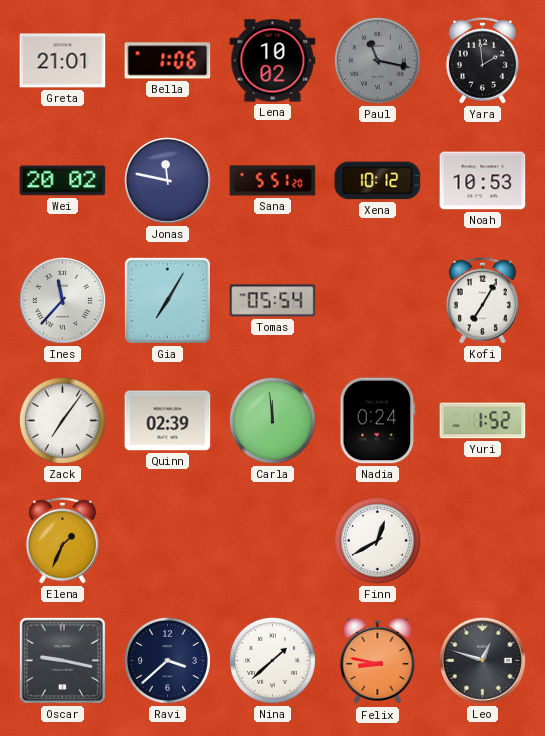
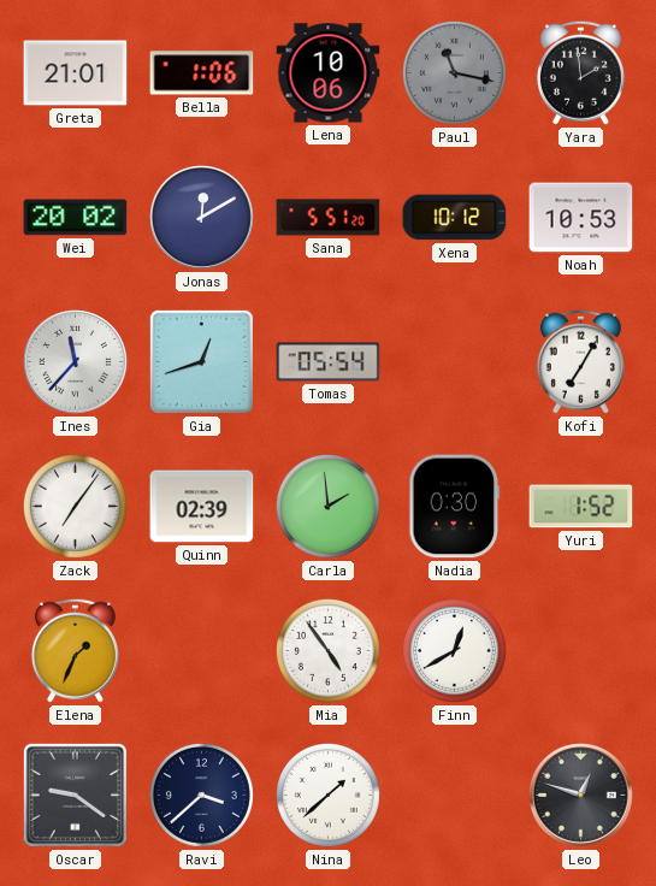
Lena: 10:02 -> 10:06
Jonas: 11:47 -> 12:10
Gia: 7:05 -> 12:42
Carla: 11:59 -> 1:59
Nadia: 0:24 -> 0:30
Mia: none -> 4:54
Oscar: 9:17 -> 9:21
Felix: 8:47 -> none
